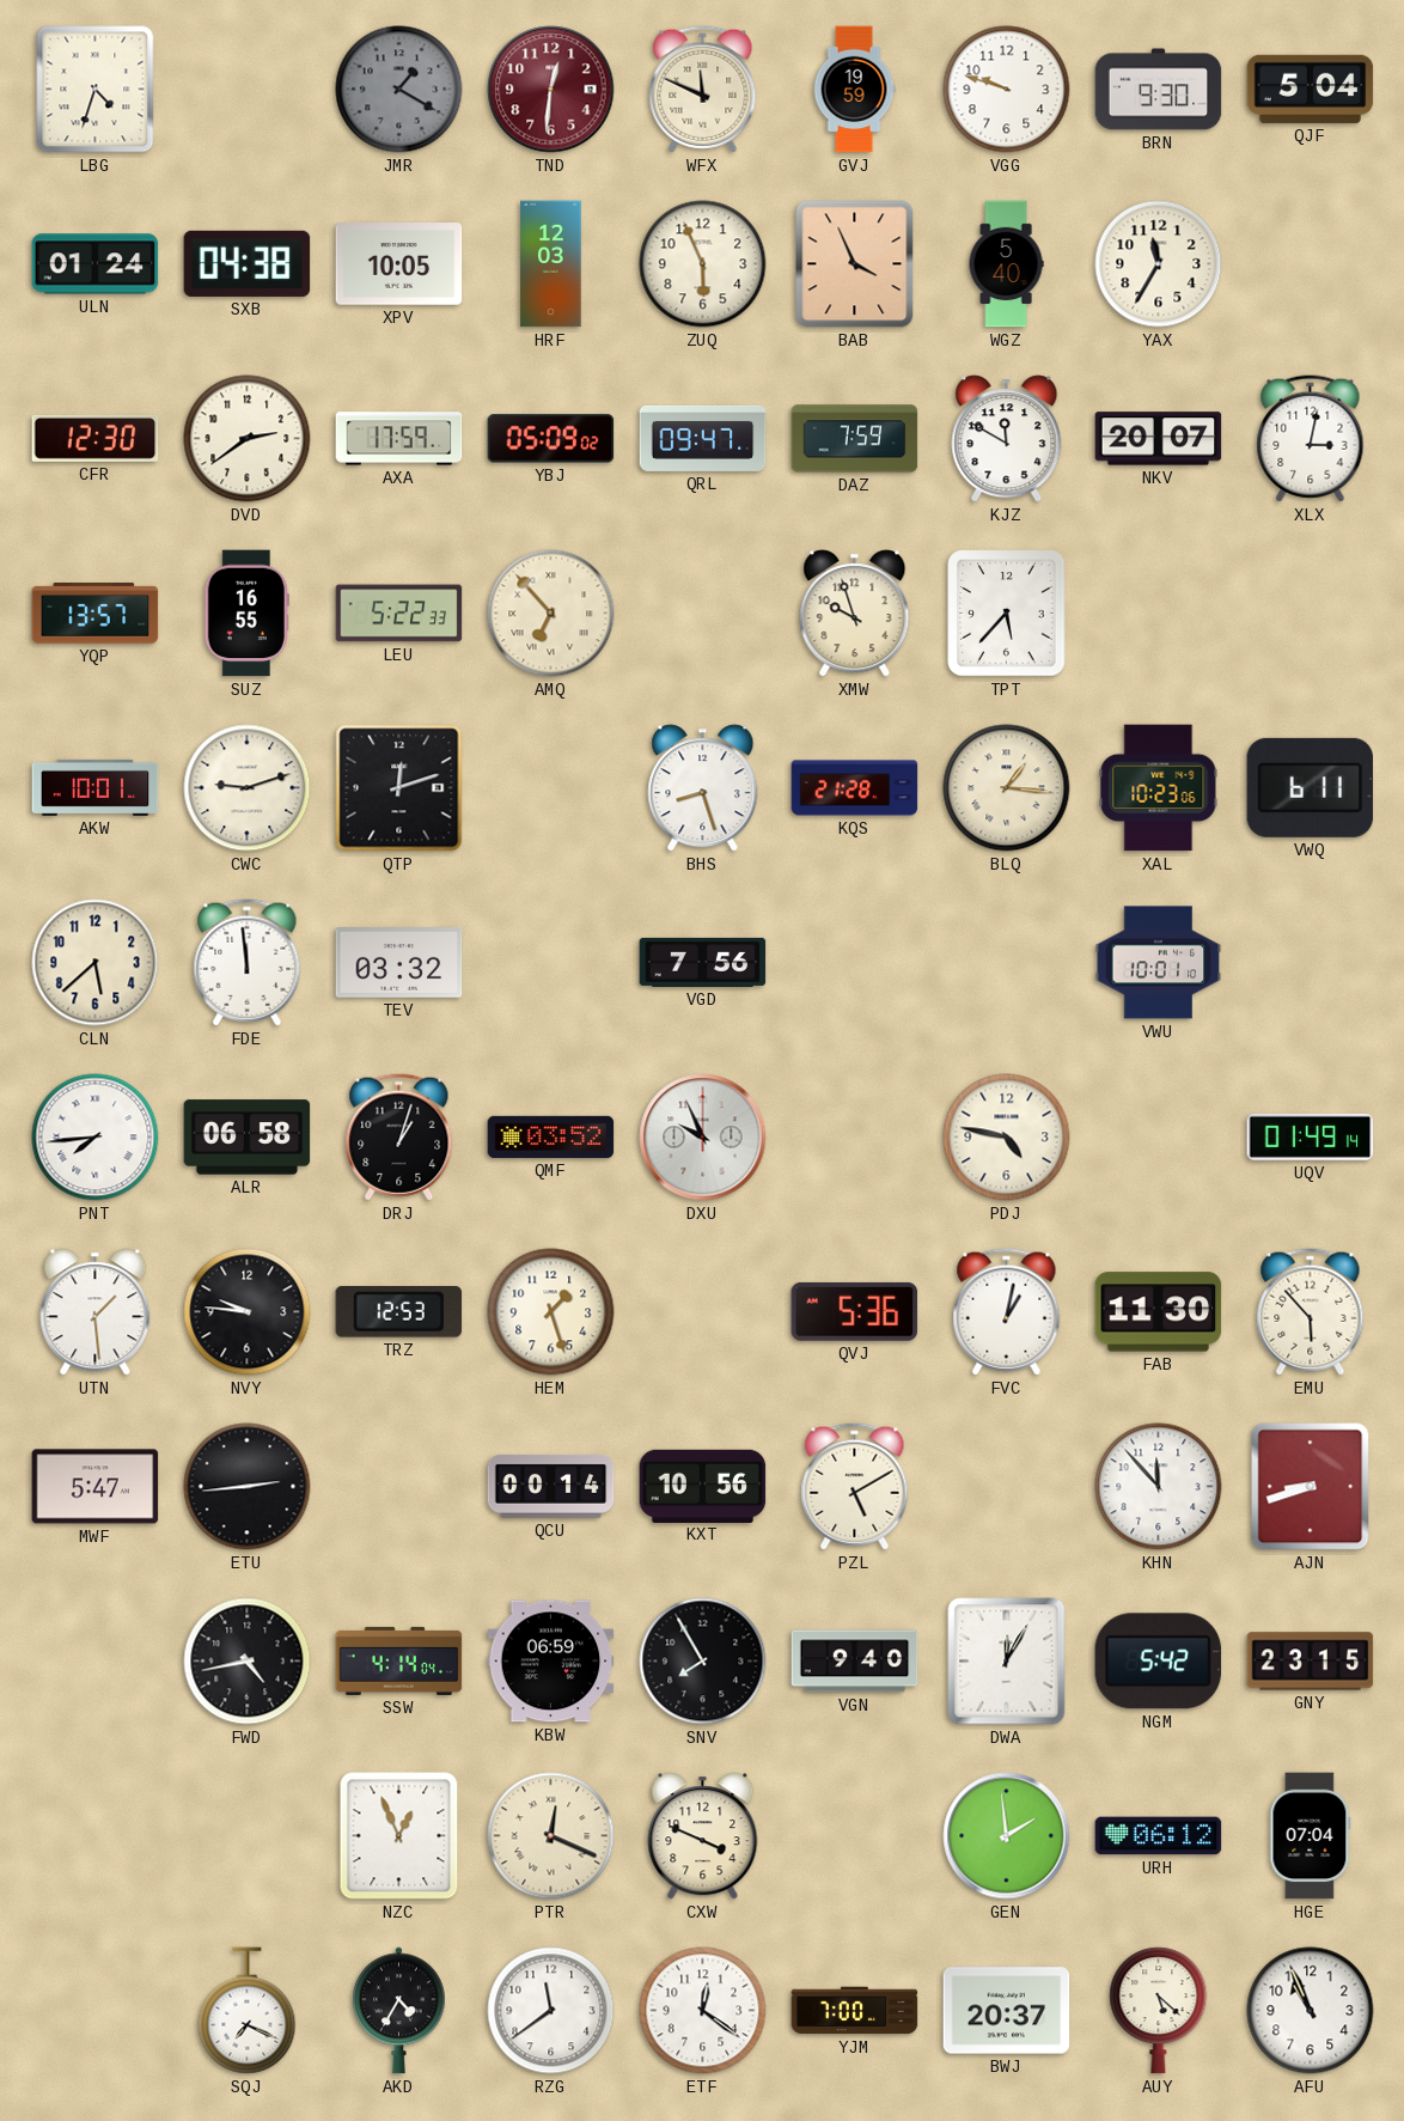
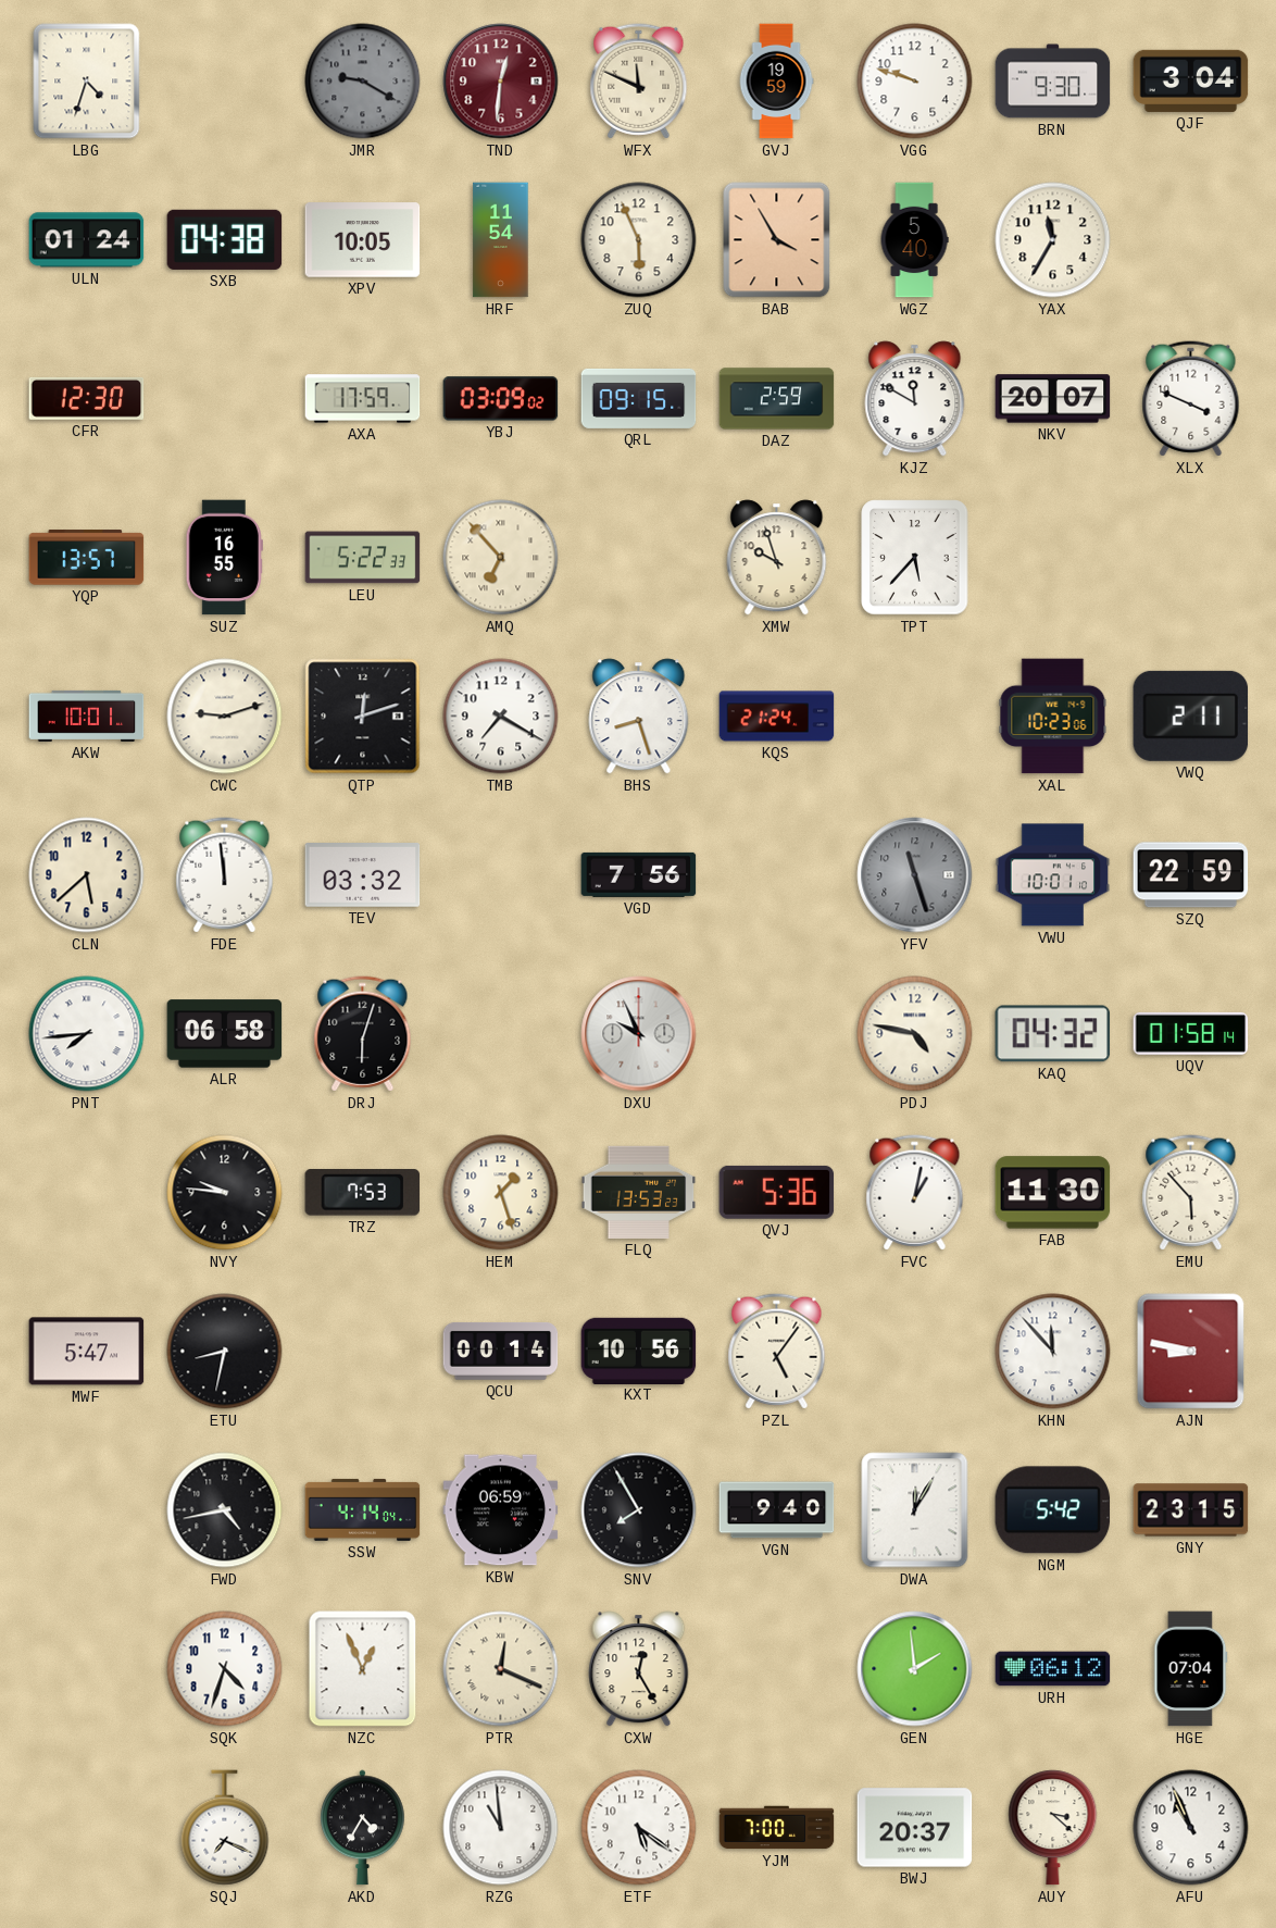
JMR: 1:20 -> 9:20
QJF: 5:04 -> 3:04
HRF: 12:03 -> 11:54
BAB: 3:56 -> 3:55
DVD: 2:39 -> none
YBJ: 05:09 -> 03:09
QRL: 09:47 -> 09:15
DAZ: 7:59 -> 2:59
XLX: 3:02 -> 3:49
TMB: none -> 7:20
KQS: 21:28 -> 21:24
BLQ: 1:16 -> none
VWQ: 6:11 -> 2:11
YFV: none -> 11:27
SZQ: none -> 22:59
DRJ: 1:03 -> 6:03
QMF: 03:52 -> none
KAQ: none -> 04:32
UQV: 01:49 -> 01:58
UTN: 1:29 -> none
TRZ: 12:53 -> 7:53
FLQ: none -> 13:53
ETU: 2:44 -> 8:32
PZL: 5:10 -> 5:06
AJN: 8:42 -> 8:47
SQK: none -> 4:33
CXW: 3:49 -> 12:25
RZG: 11:39 -> 10:59
ETF: 12:21 -> 5:21
AUY: 5:22 -> 3:22
